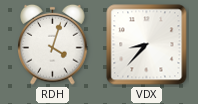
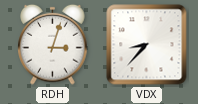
RDH: 4:03 -> 3:03
